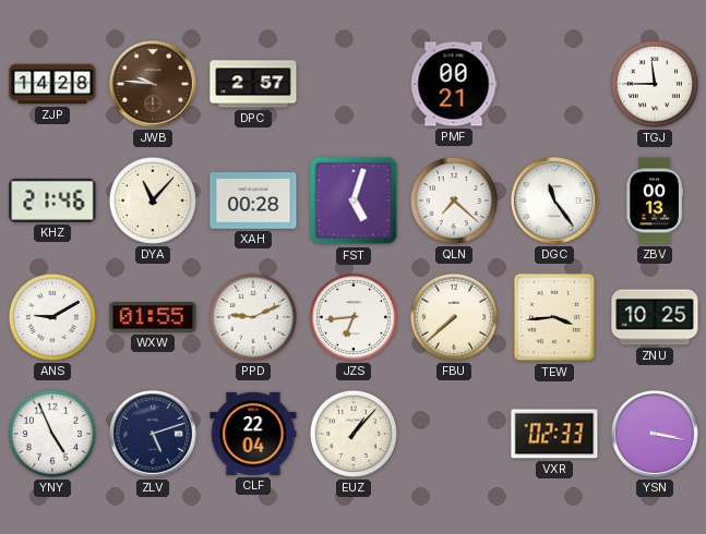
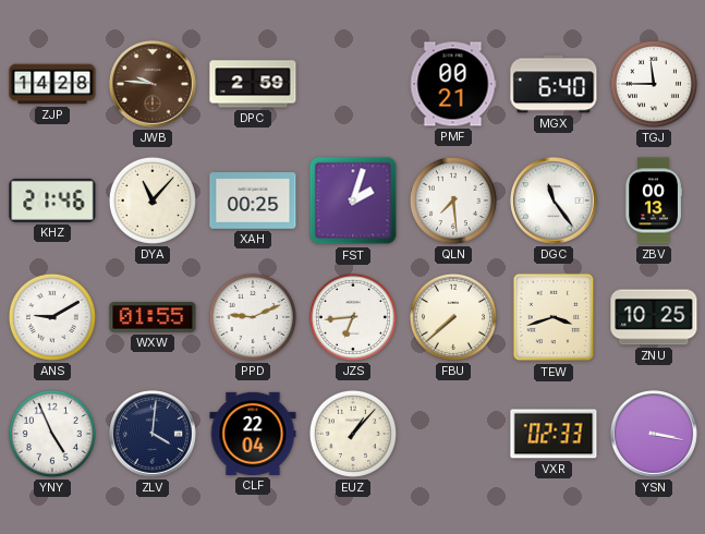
DPC: 2:57 -> 2:59
MGX: none -> 6:40
XAH: 00:28 -> 00:25
FST: 5:03 -> 2:03
QLN: 7:22 -> 7:29
TEW: 3:44 -> 3:42
ZLV: 5:12 -> 4:01
